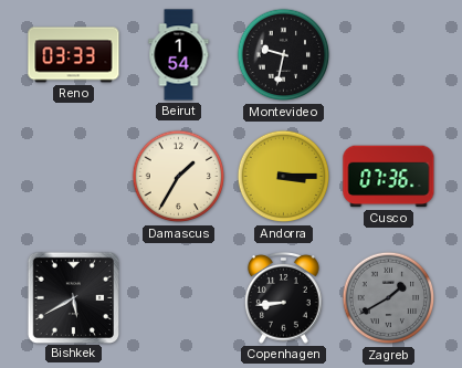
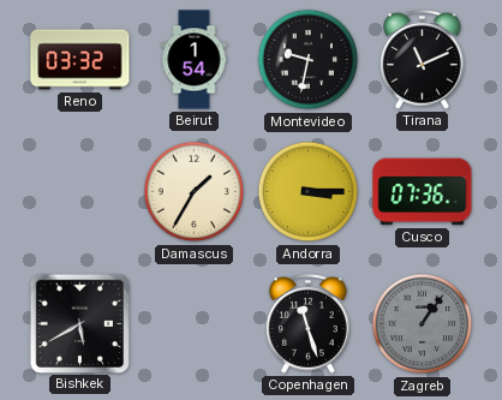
Reno: 03:33 -> 03:32
Tirana: none -> 11:11
Copenhagen: 8:44 -> 11:27
Zagreb: 1:40 -> 1:06
